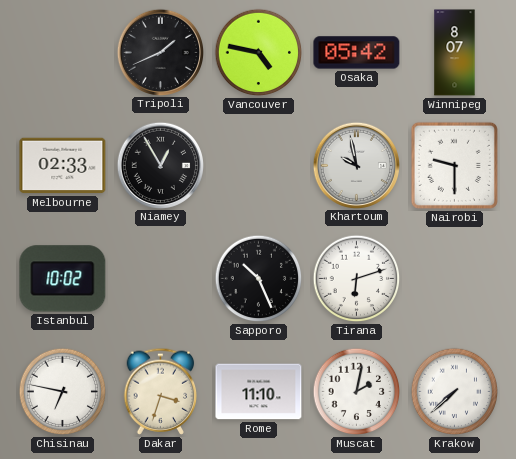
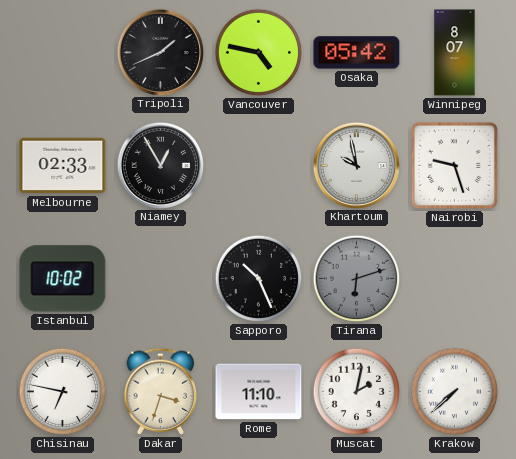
Nairobi: 9:30 -> 9:27
Tirana dial: white -> grey
